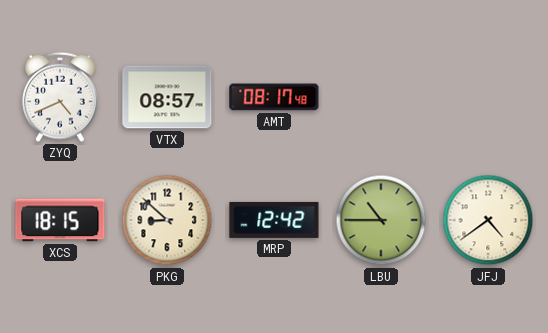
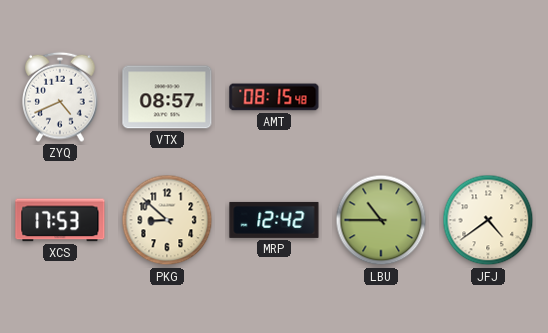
AMT: 08:17 -> 08:15
XCS: 18:15 -> 17:53
